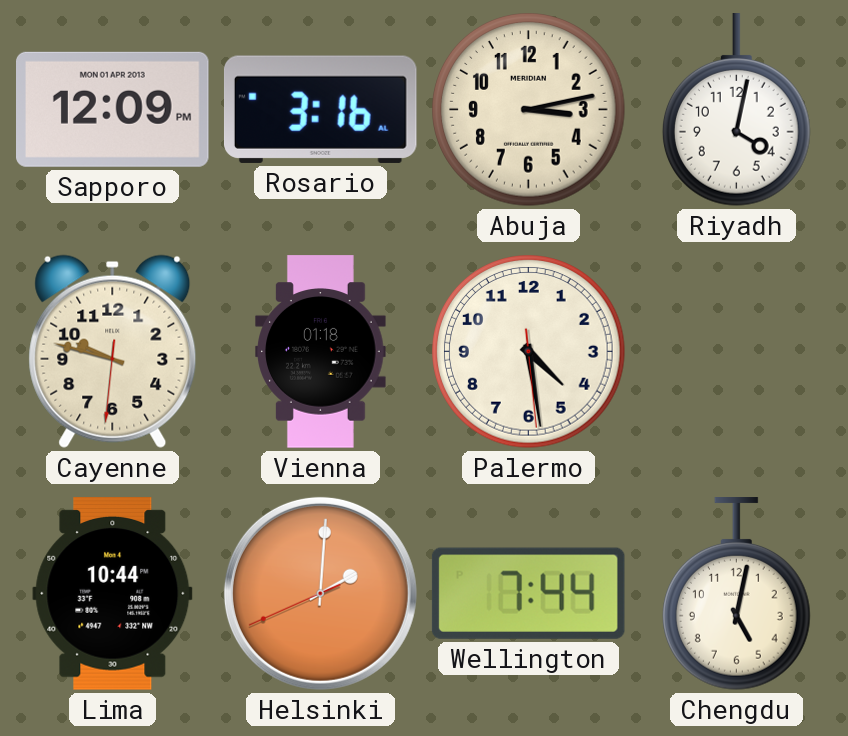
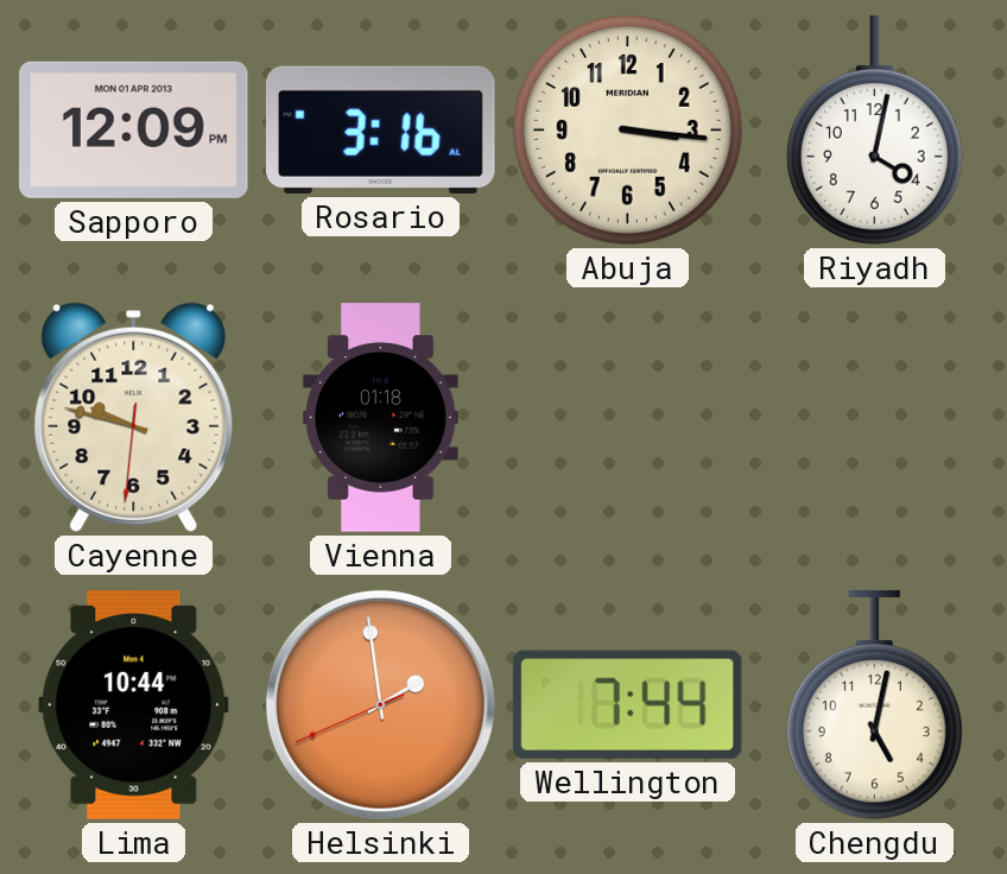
Abuja: 3:13 -> 3:16
Palermo: 4:28 -> none
Helsinki: 2:00 -> 1:58
